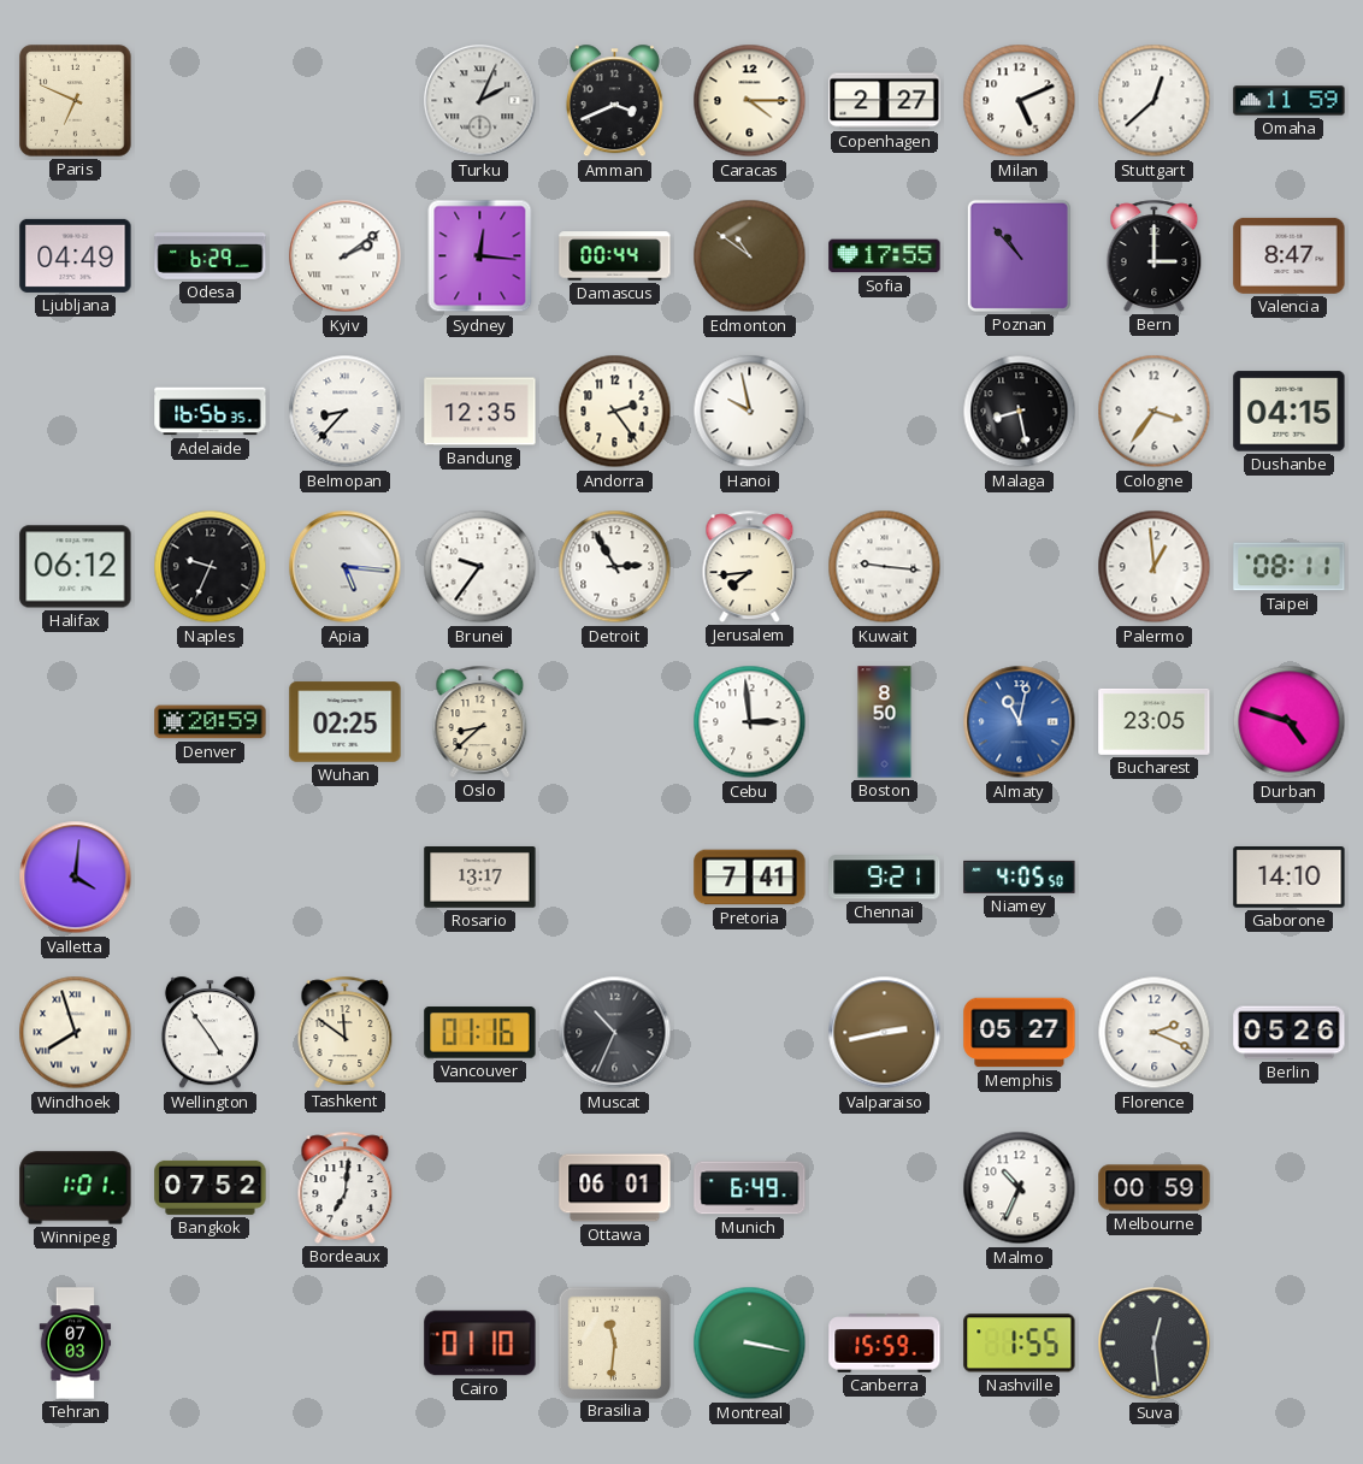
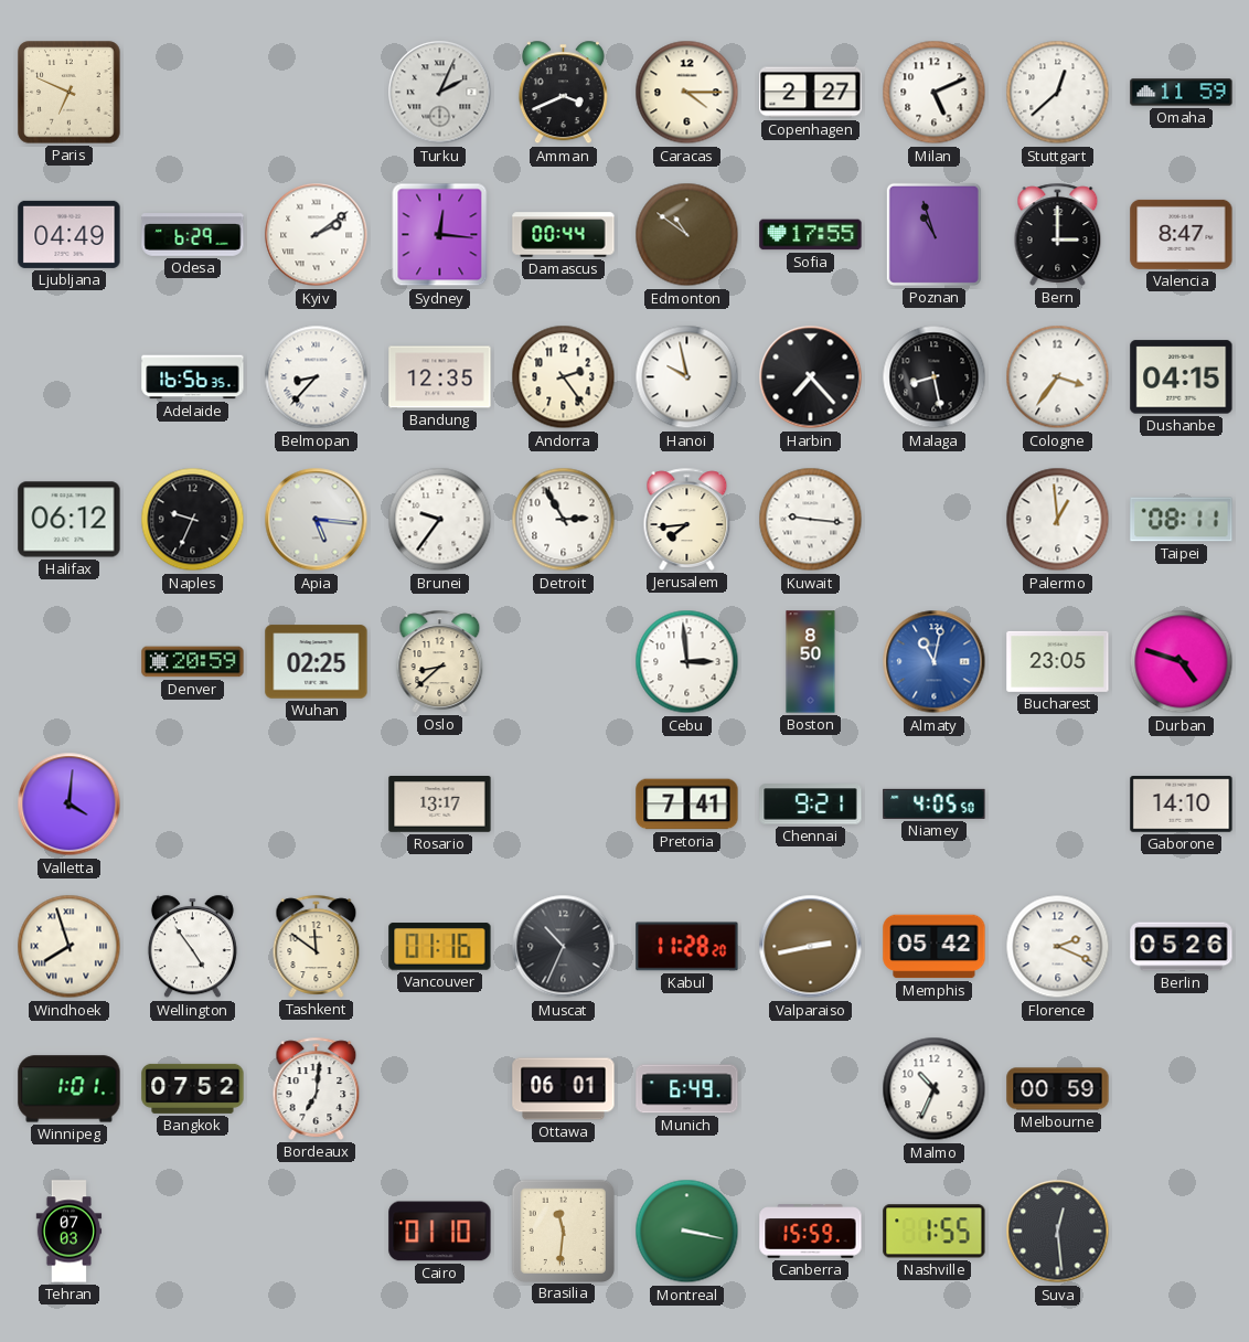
Poznan: 10:53 -> 10:57
Harbin: none -> 7:23
Kabul: none -> 11:28
Memphis: 05:27 -> 05:42
